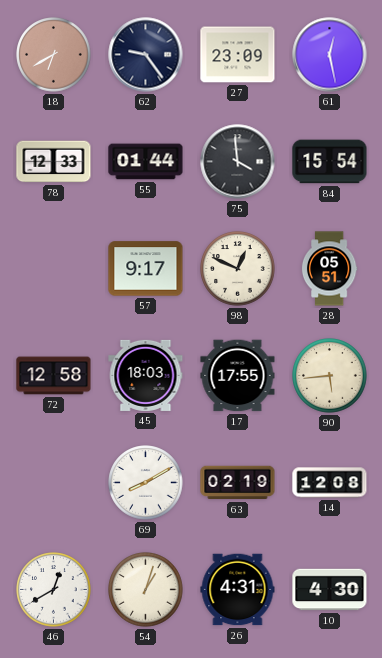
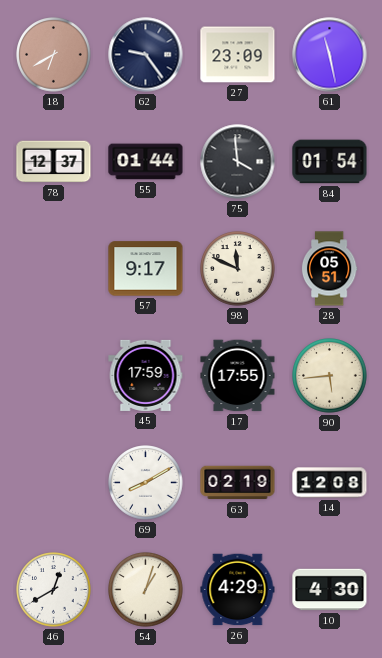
61: 12:28 -> 11:28
78: 12:33 -> 12:37
84: 15:54 -> 01:54
98: 12:49 -> 11:49
72: 12:58 -> none
45: 18:03 -> 17:59
26: 4:31 -> 4:29
